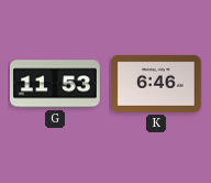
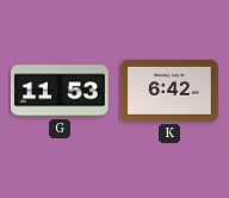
K: 6:46 -> 6:42
